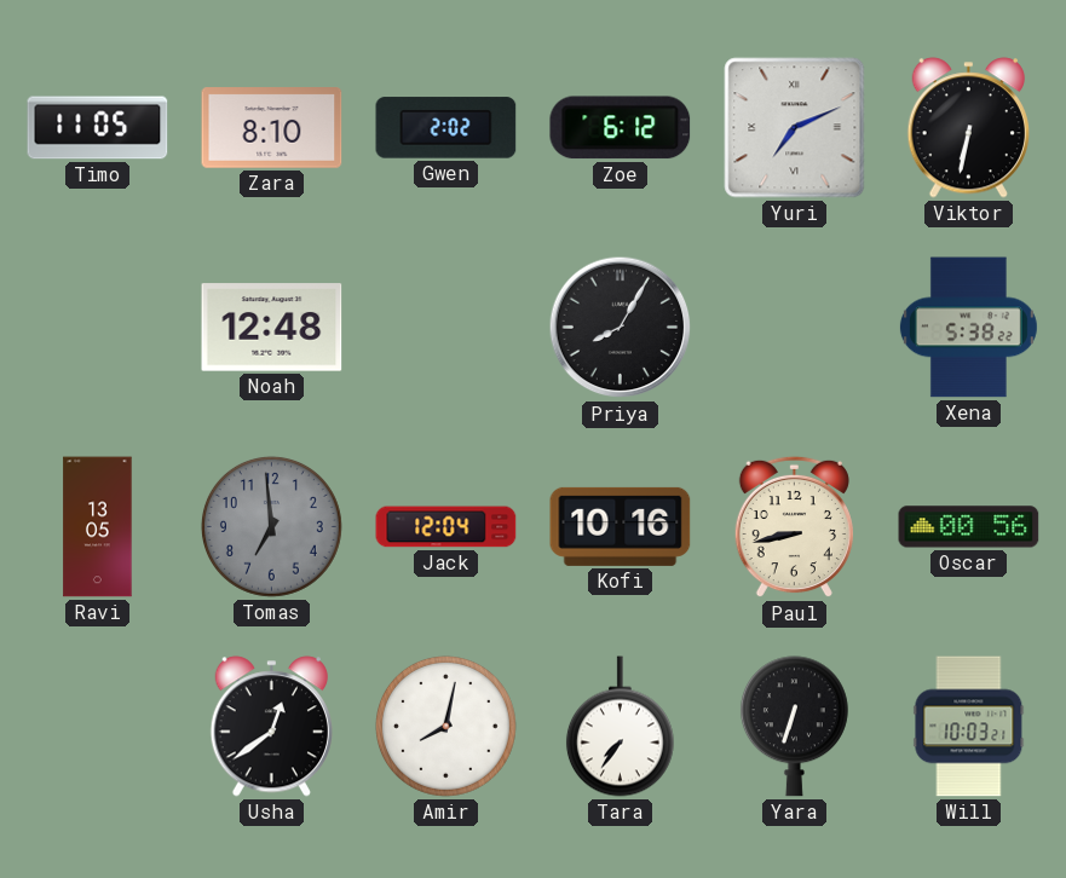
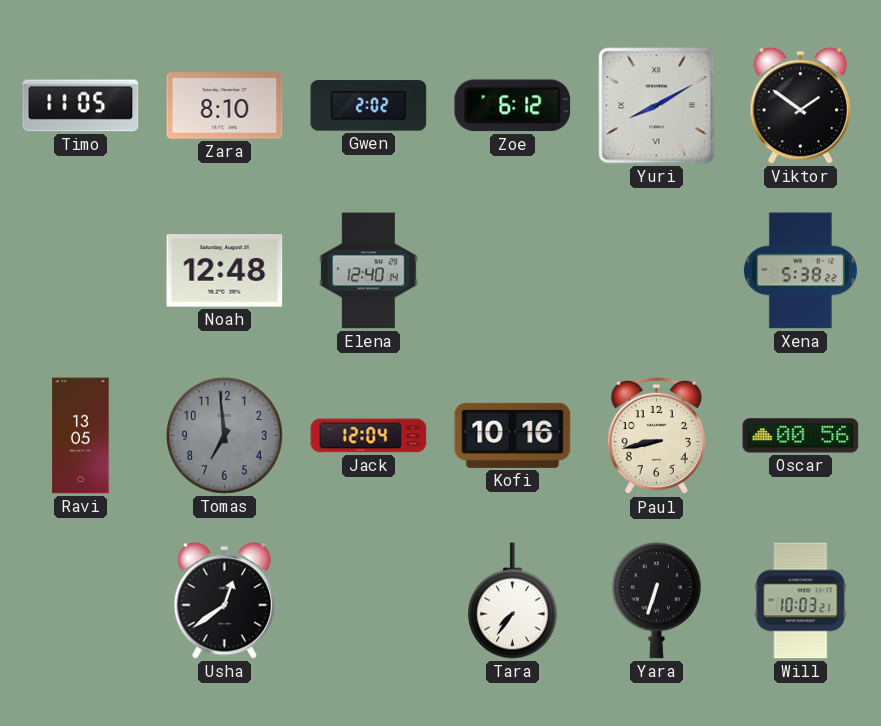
Yuri: 7:11 -> 8:10
Viktor: 6:32 -> 1:51
Elena: none -> 12:40
Priya: 8:05 -> none
Amir: 8:02 -> none
